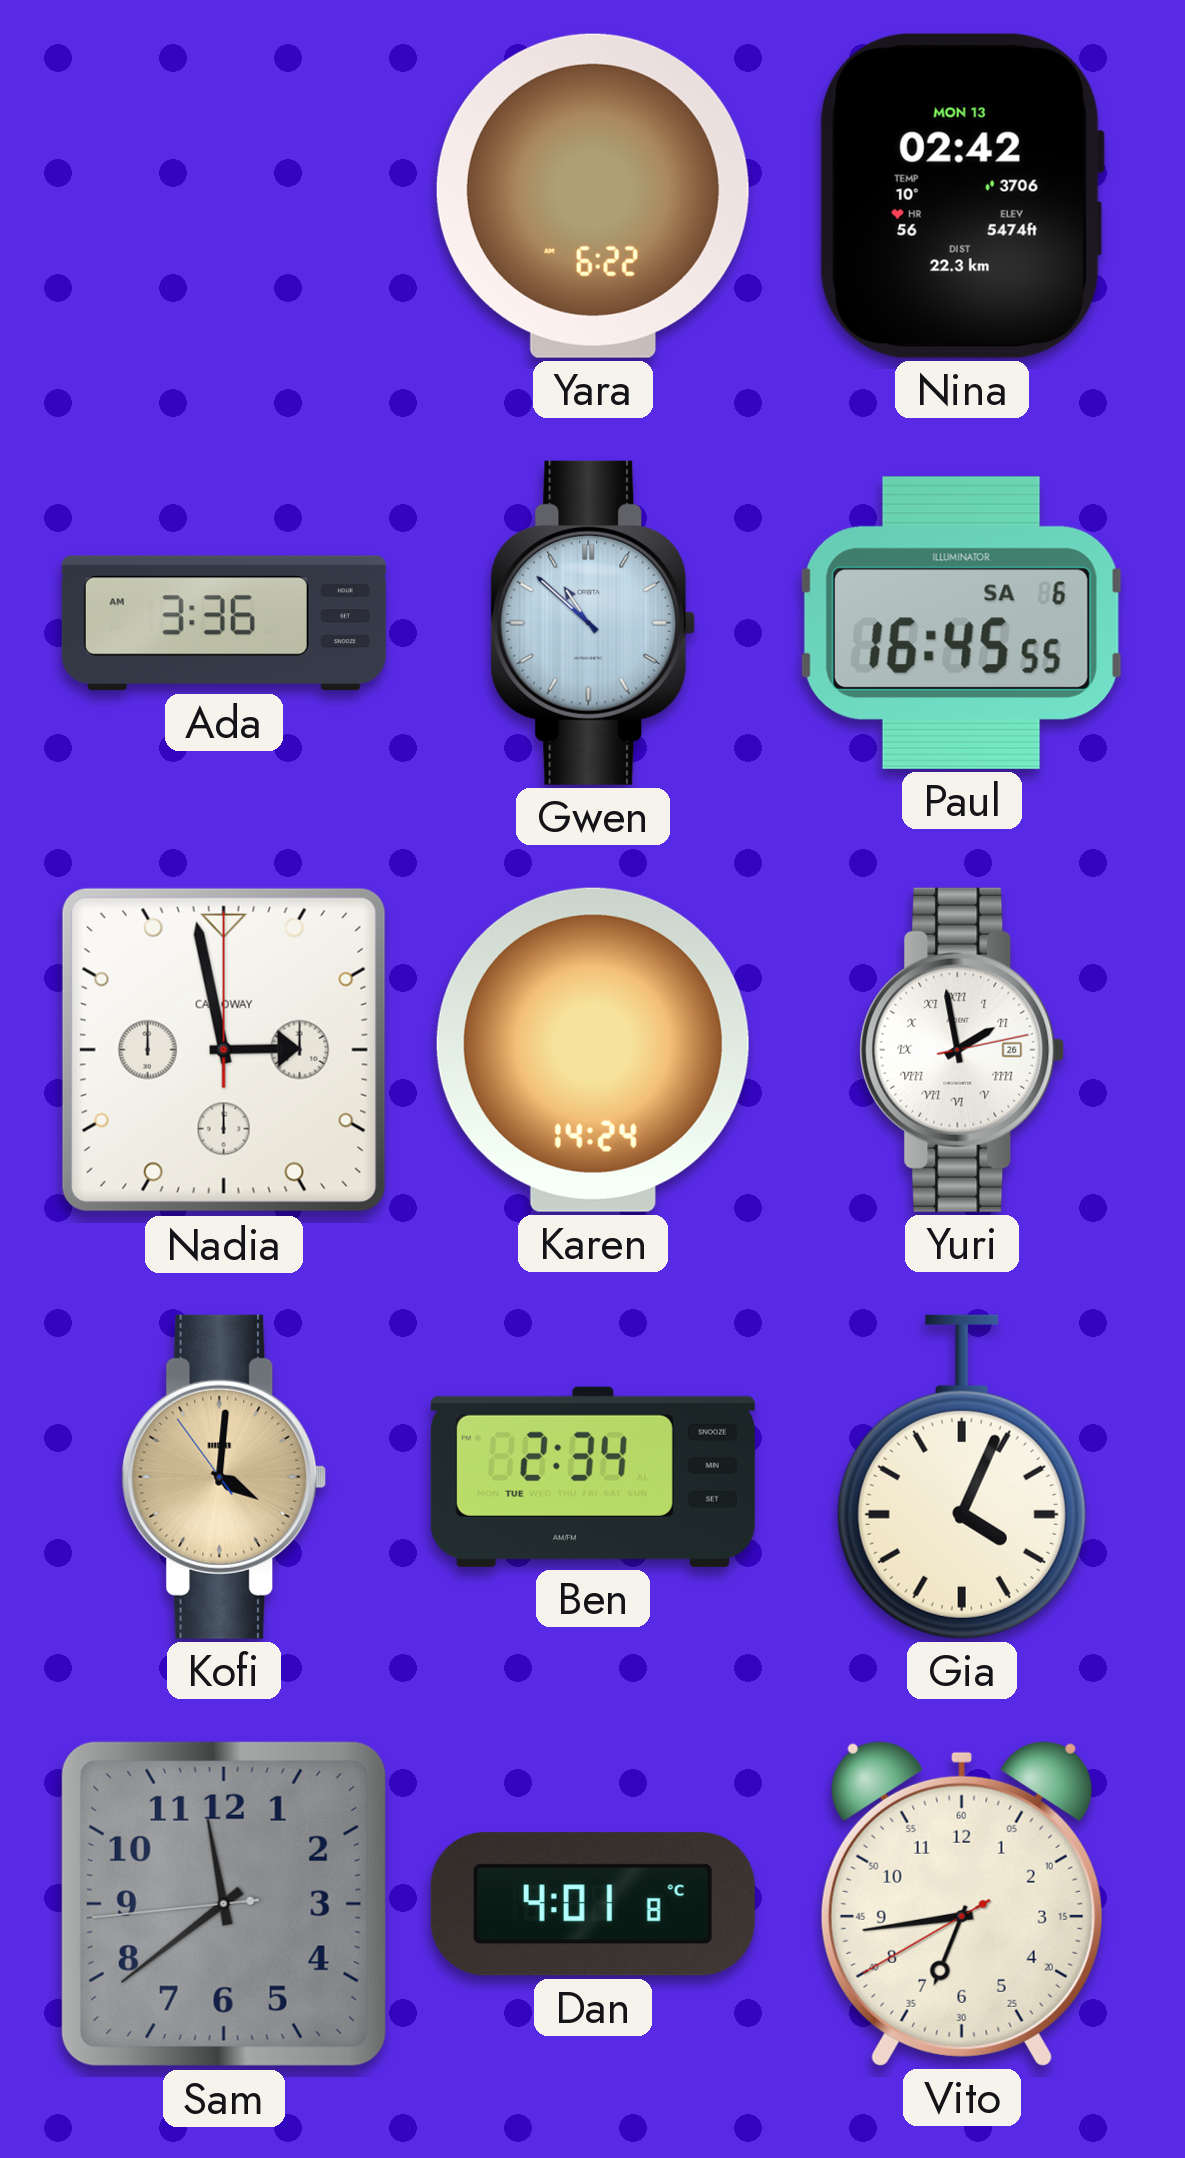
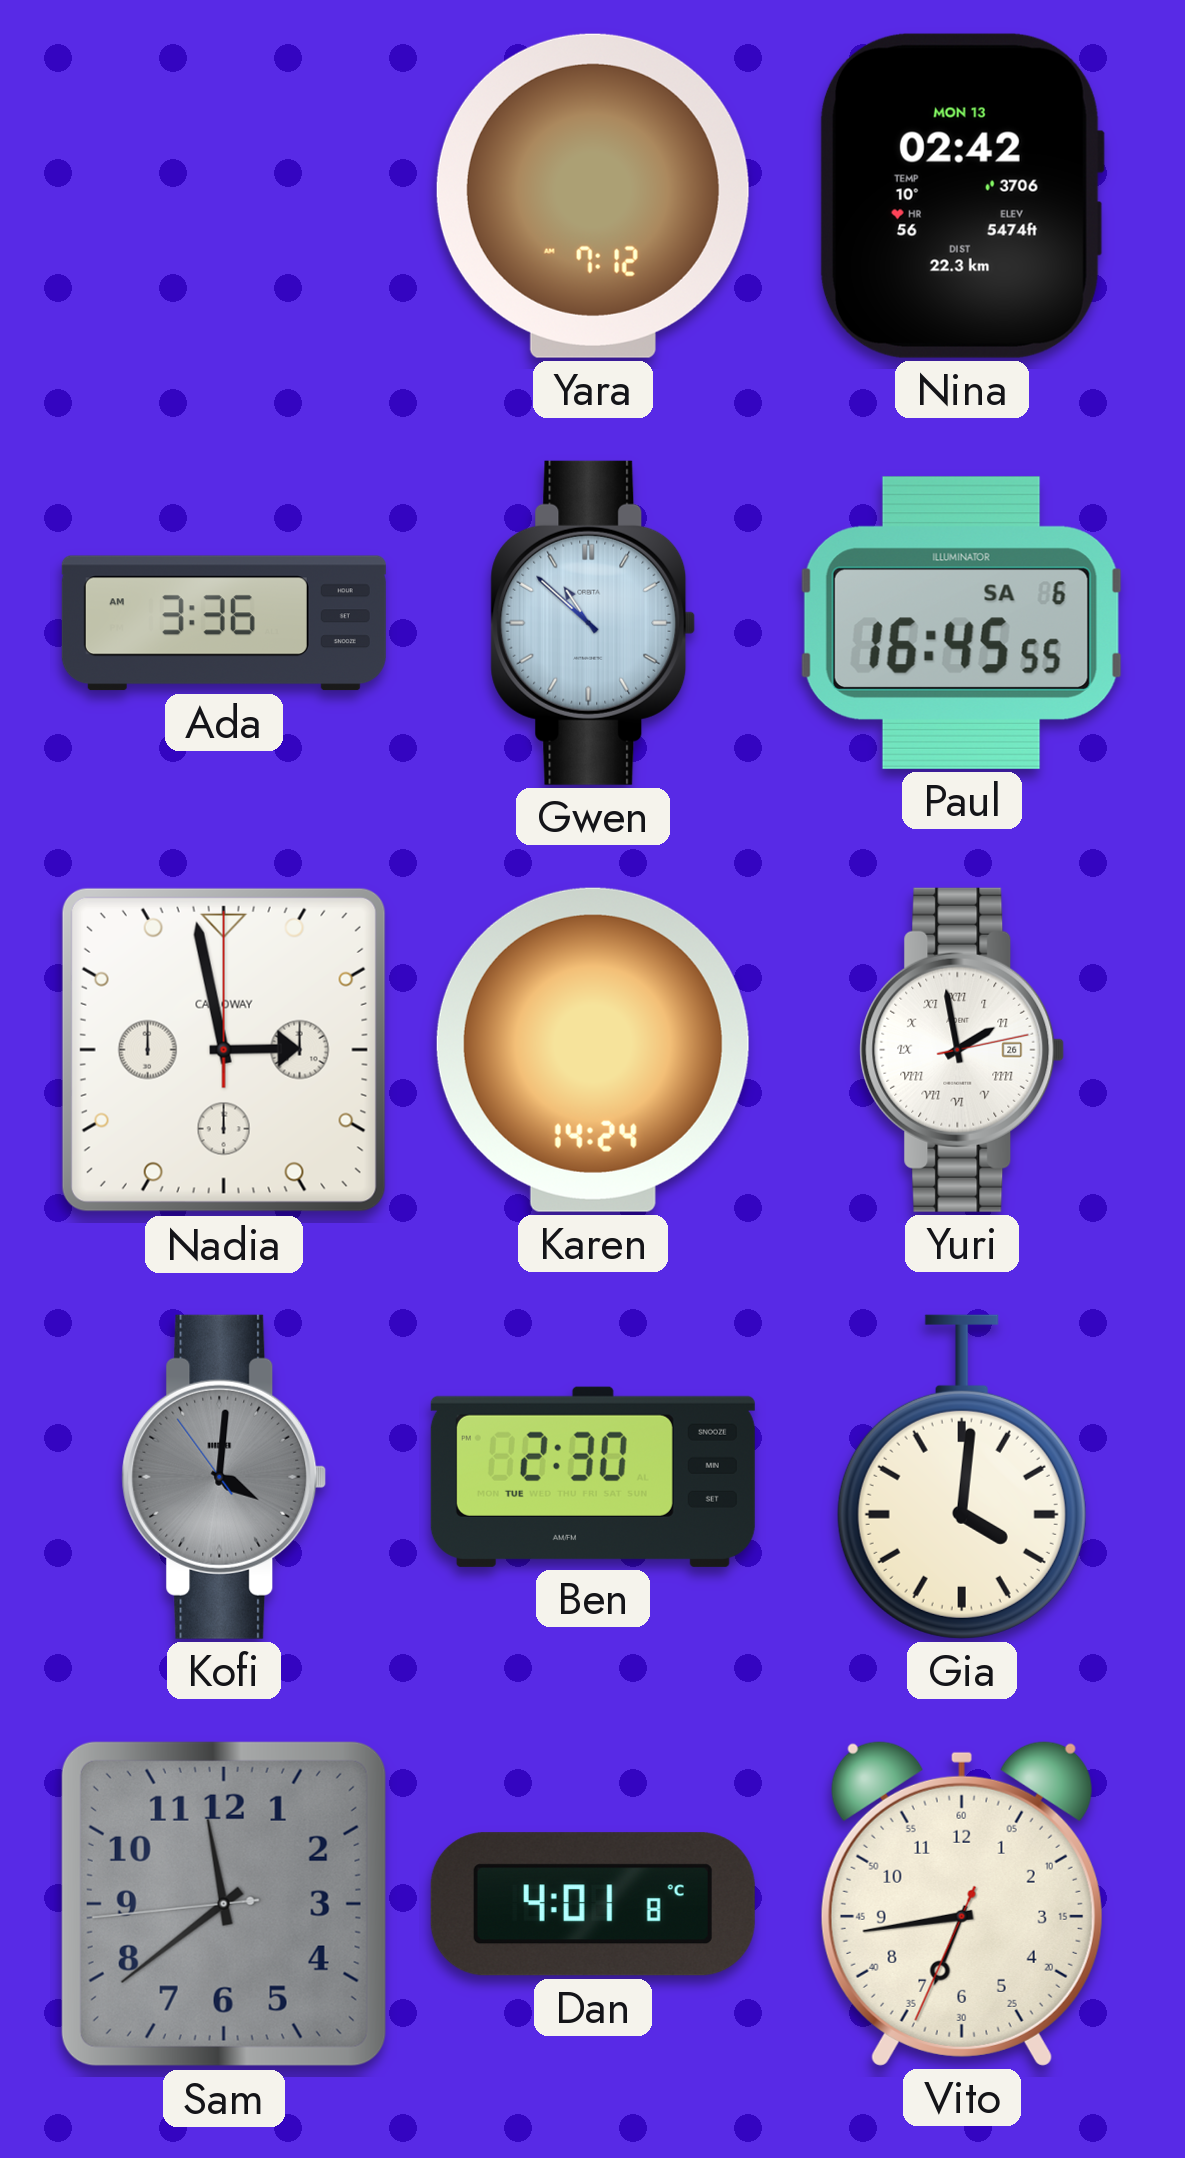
Yara: 6:22 -> 7:12
Kofi dial: champagne -> grey
Ben: 2:34 -> 2:30
Gia: 4:04 -> 4:01
Vito: 6:43:40 -> 6:43:34
